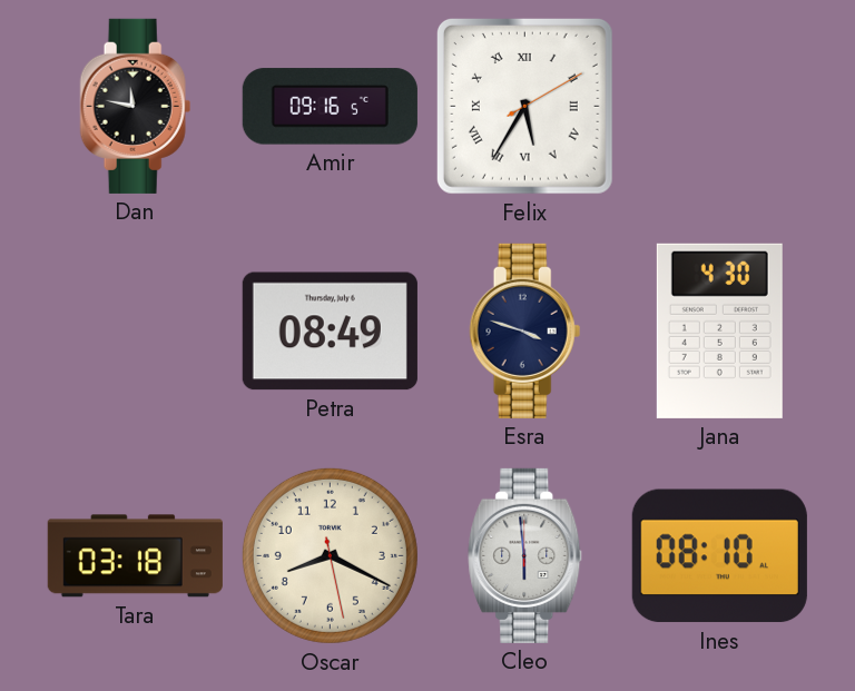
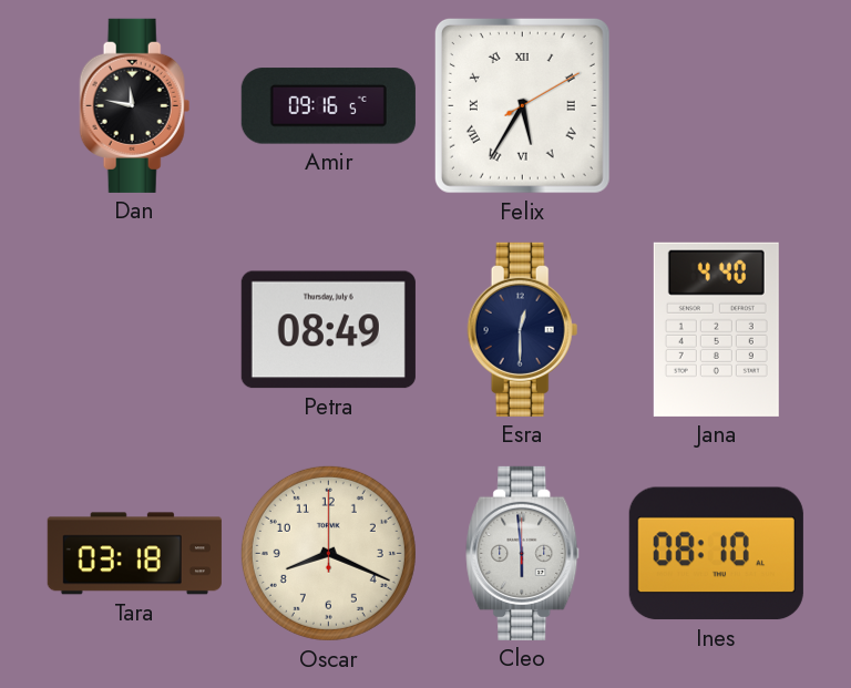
Esra: 3:48 -> 12:30
Jana: 4:30 -> 4:40
Oscar: 8:19:28 -> 8:19:00
